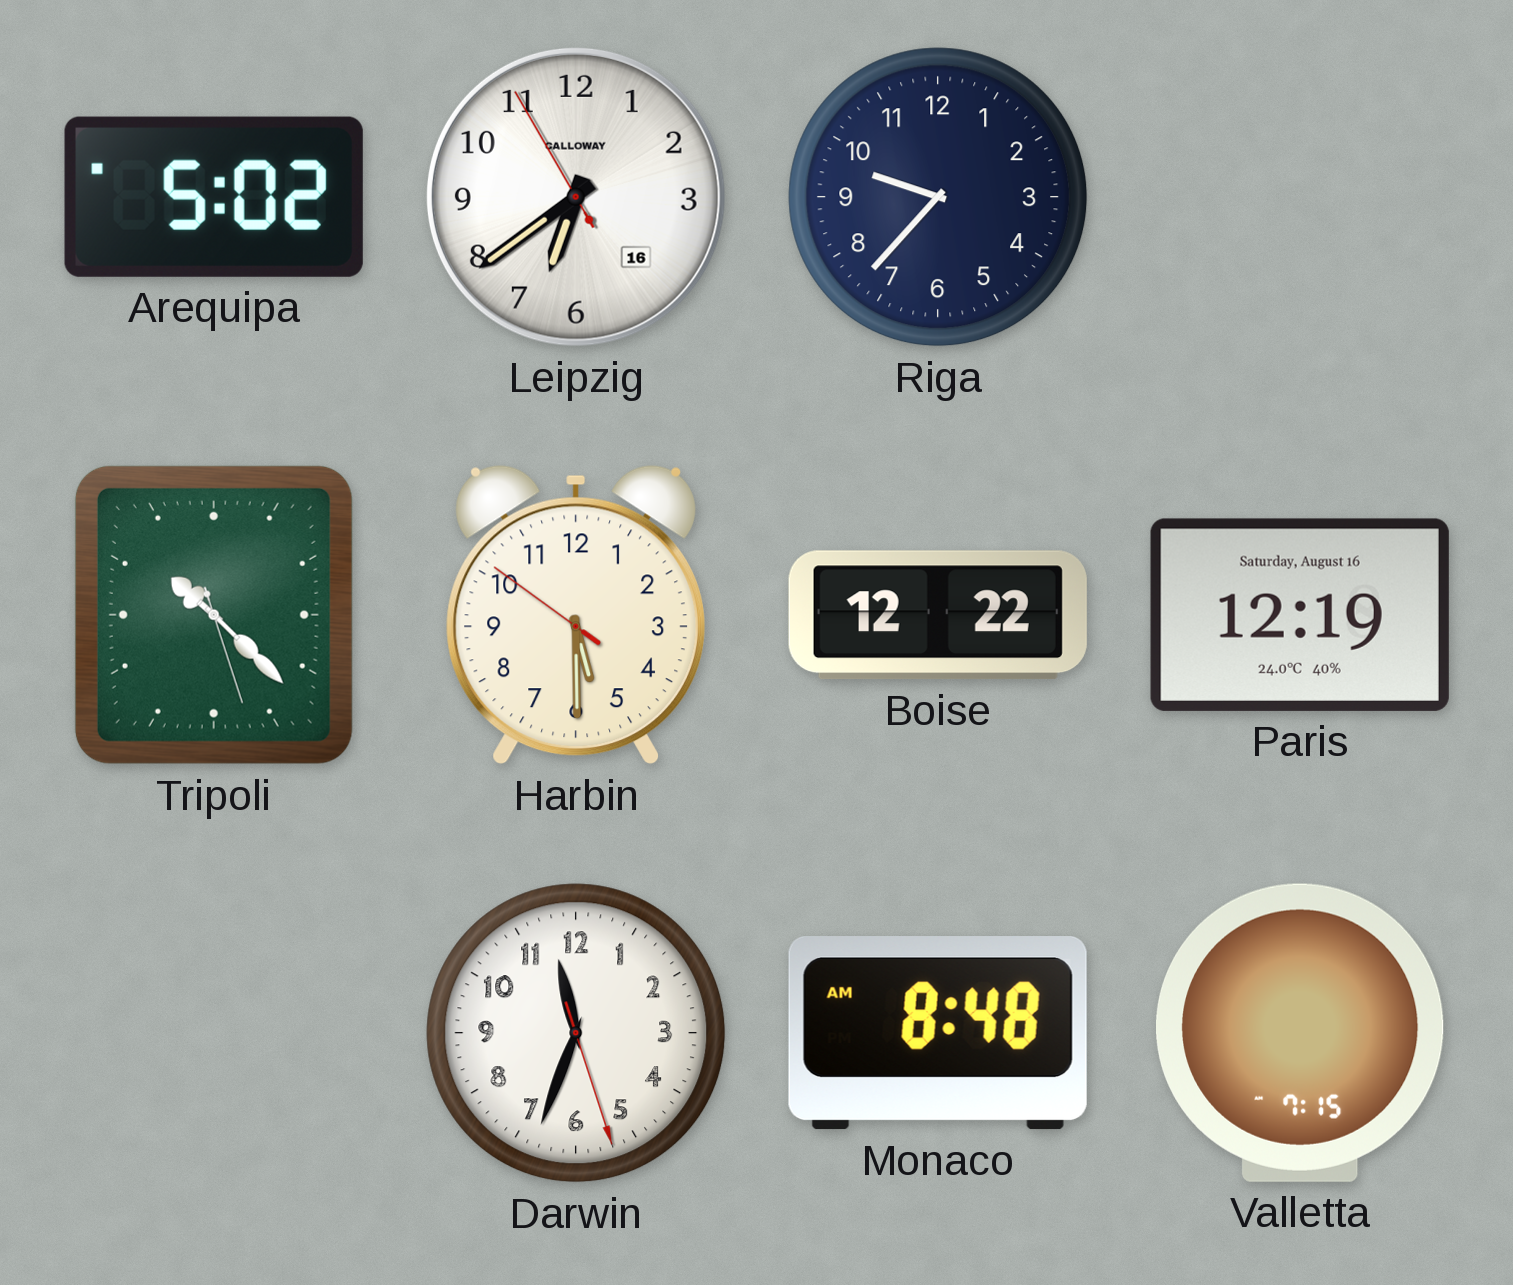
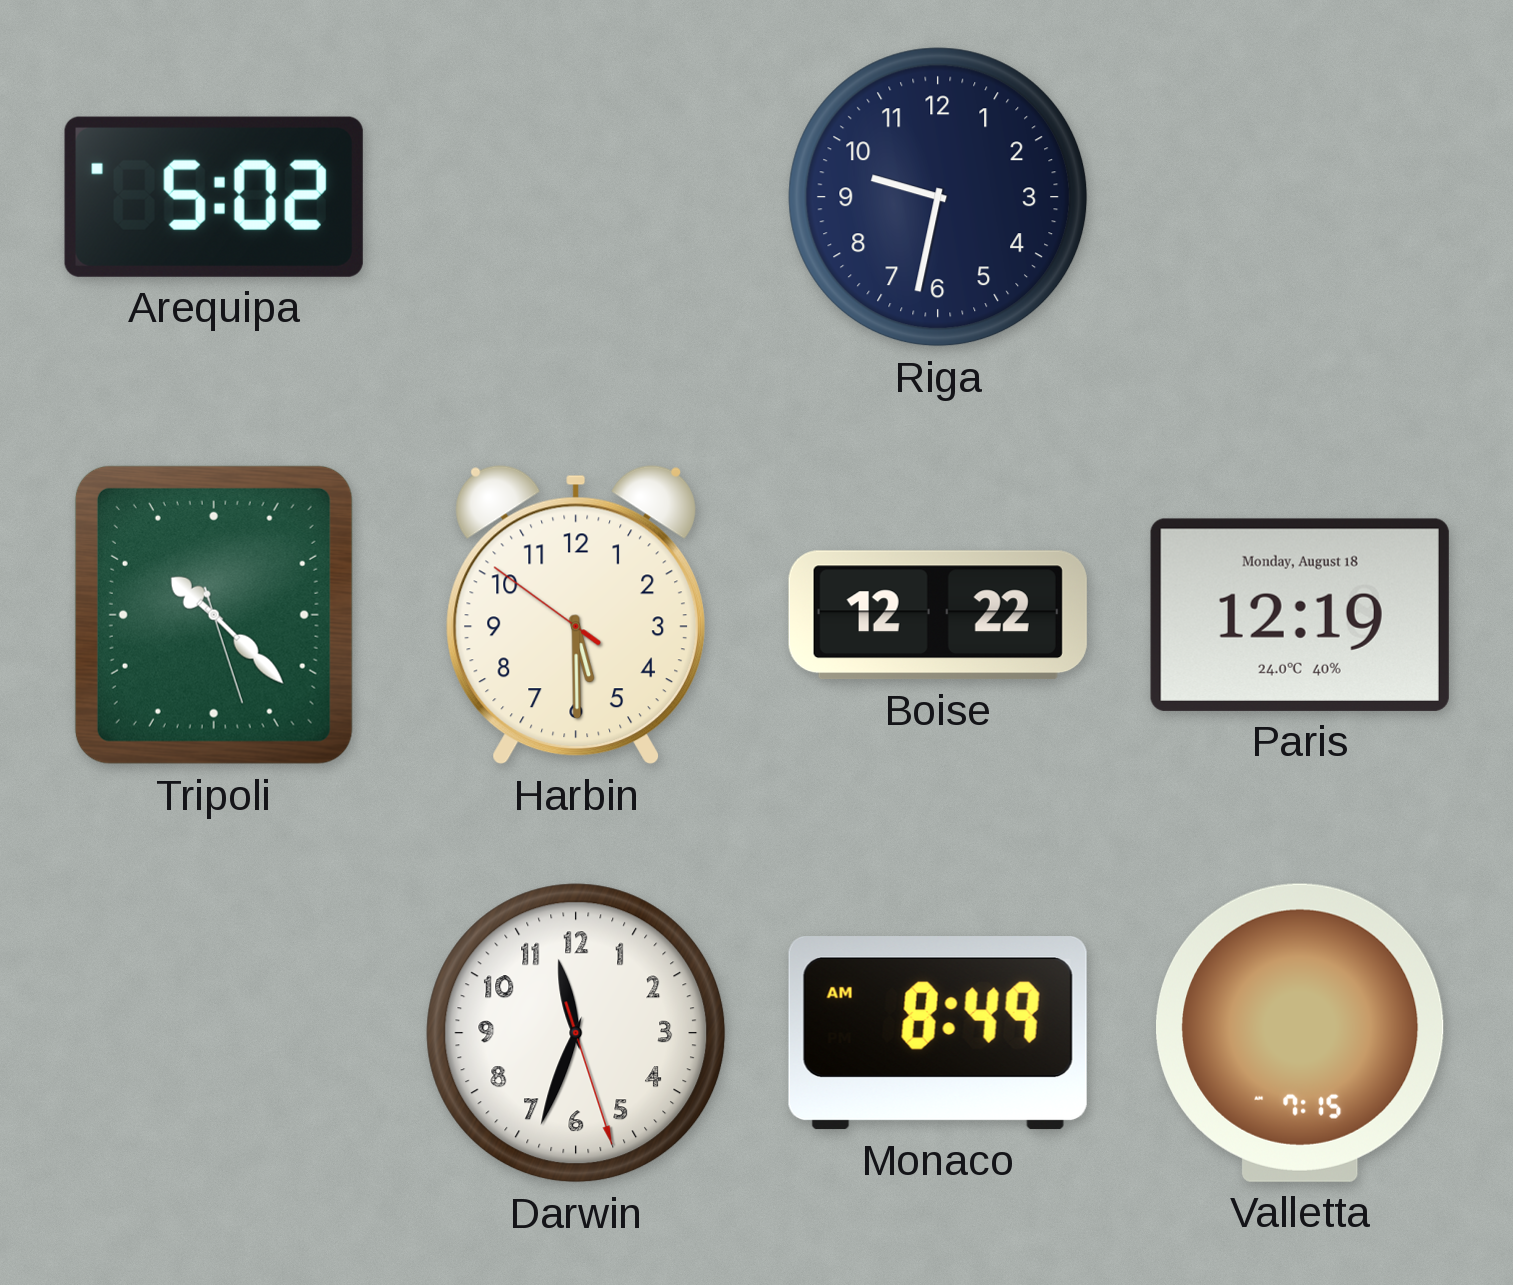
Leipzig: 6:38 -> none
Riga: 9:37 -> 9:32
Paris date: Saturday, August 16 -> Monday, August 18
Monaco: 8:48 -> 8:49
